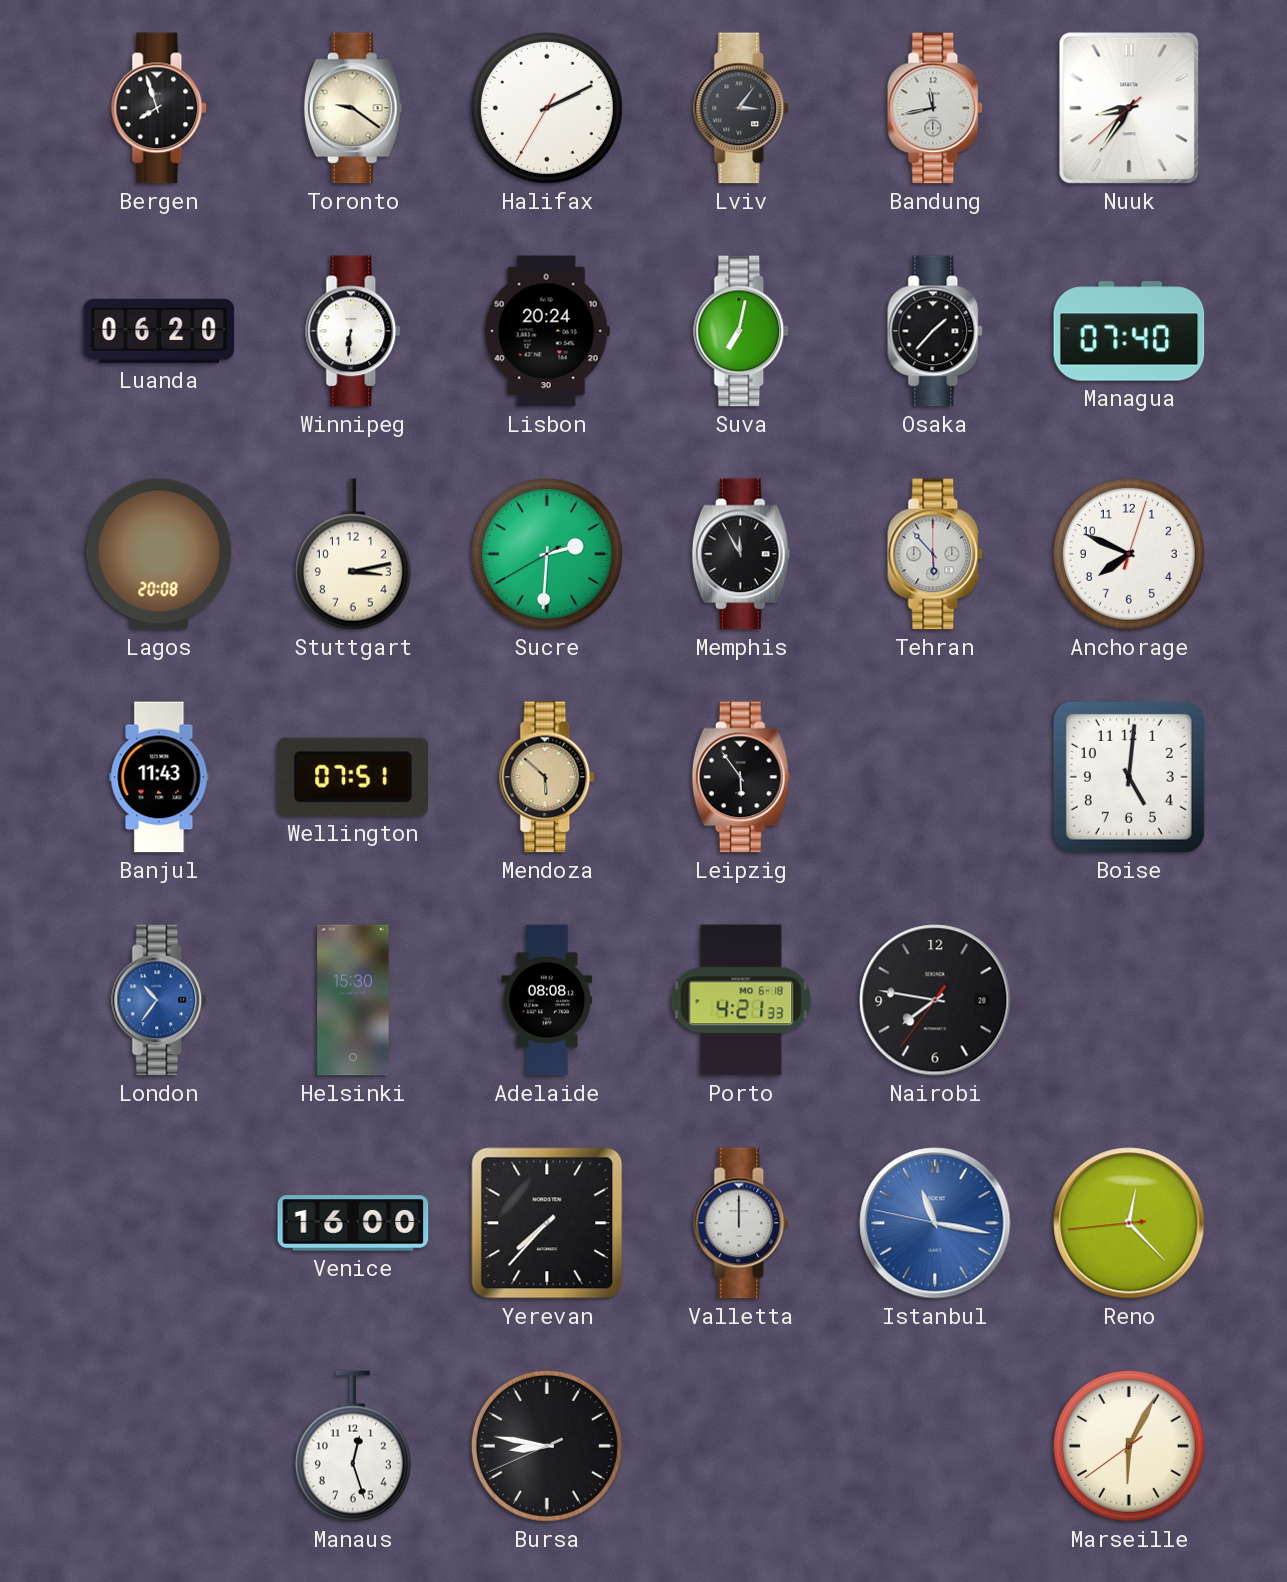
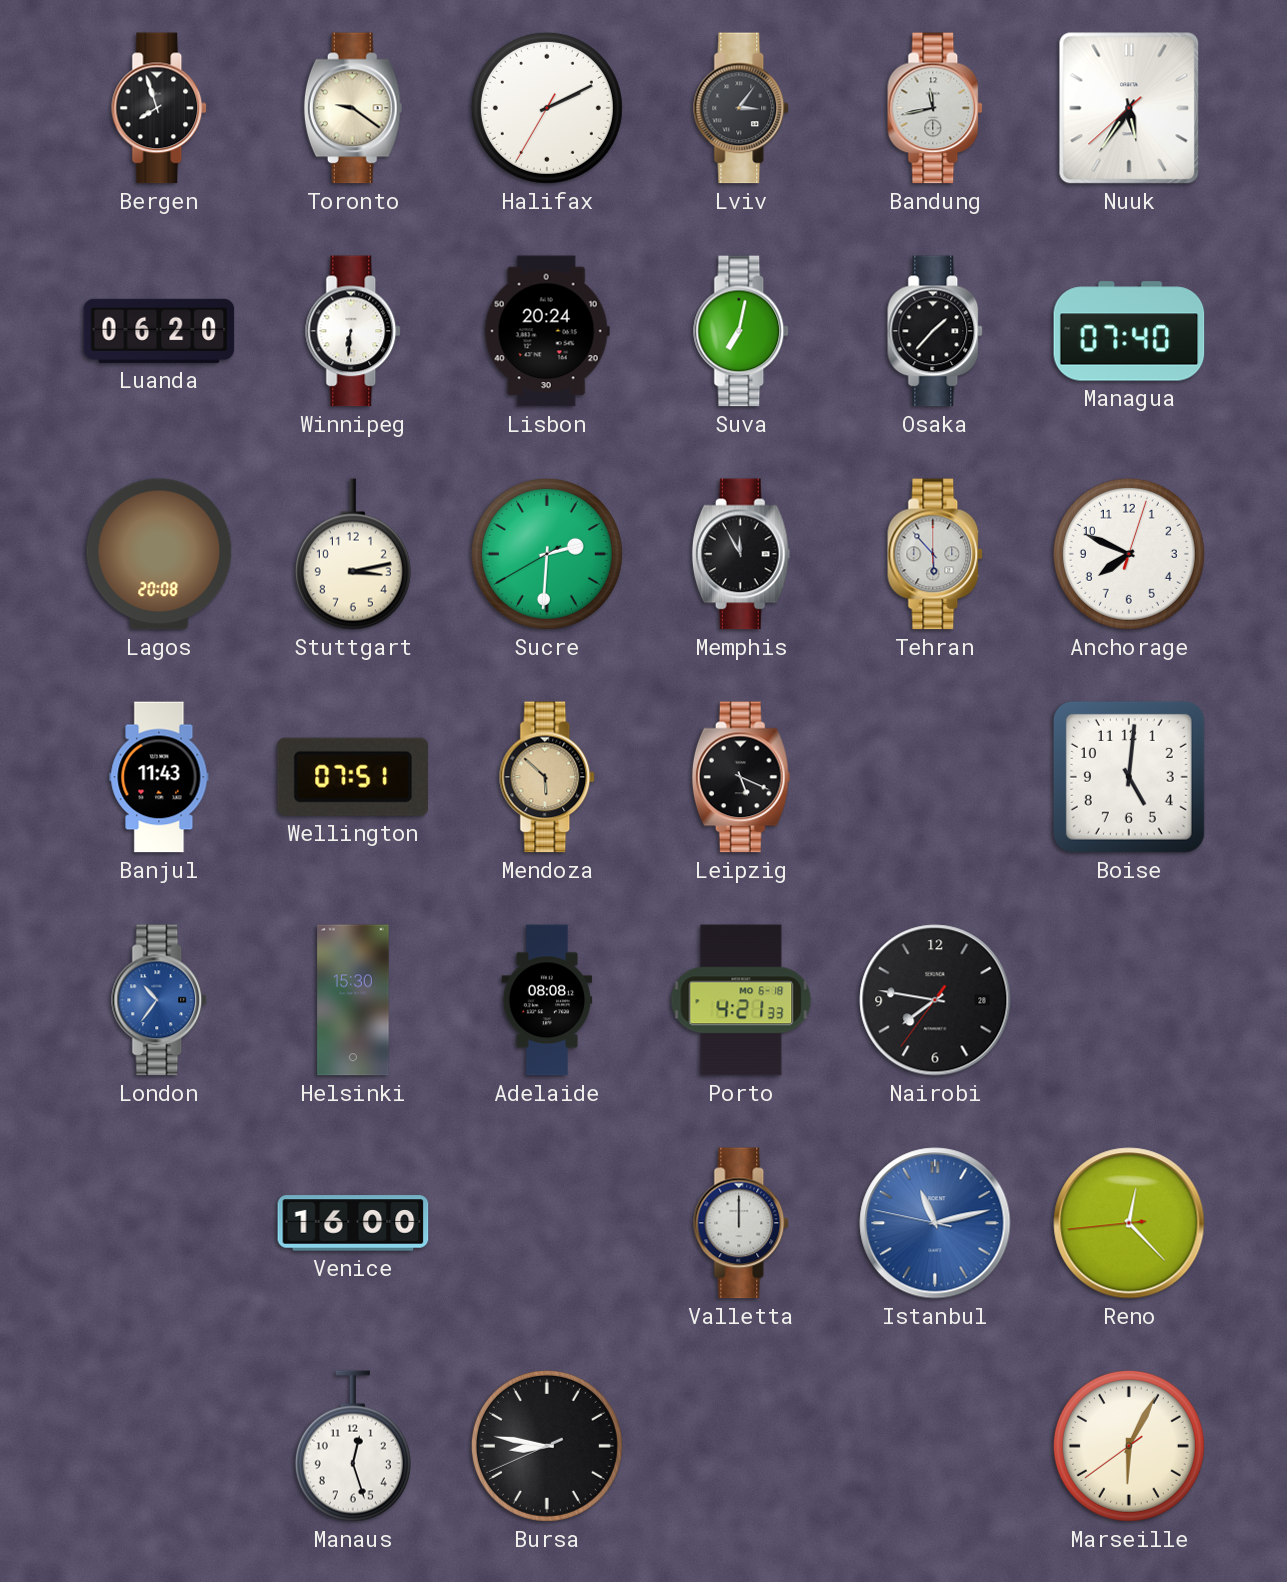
Nuuk: 8:35 -> 5:35
Leipzig: 5:54 -> 5:19
Yerevan: 7:37 -> none
Istanbul: 11:16 -> 11:12
